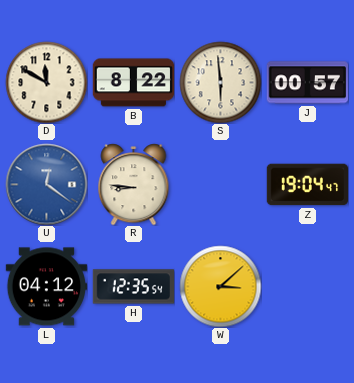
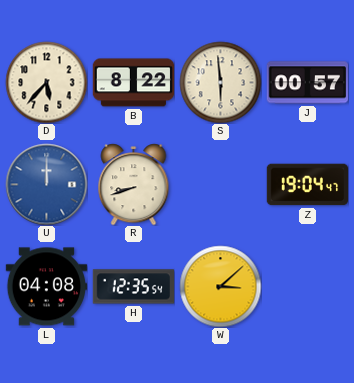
D: 11:50 -> 5:37
U: 12:21 -> 12:00
R: 8:46 -> 8:42
L: 04:12 -> 04:08
